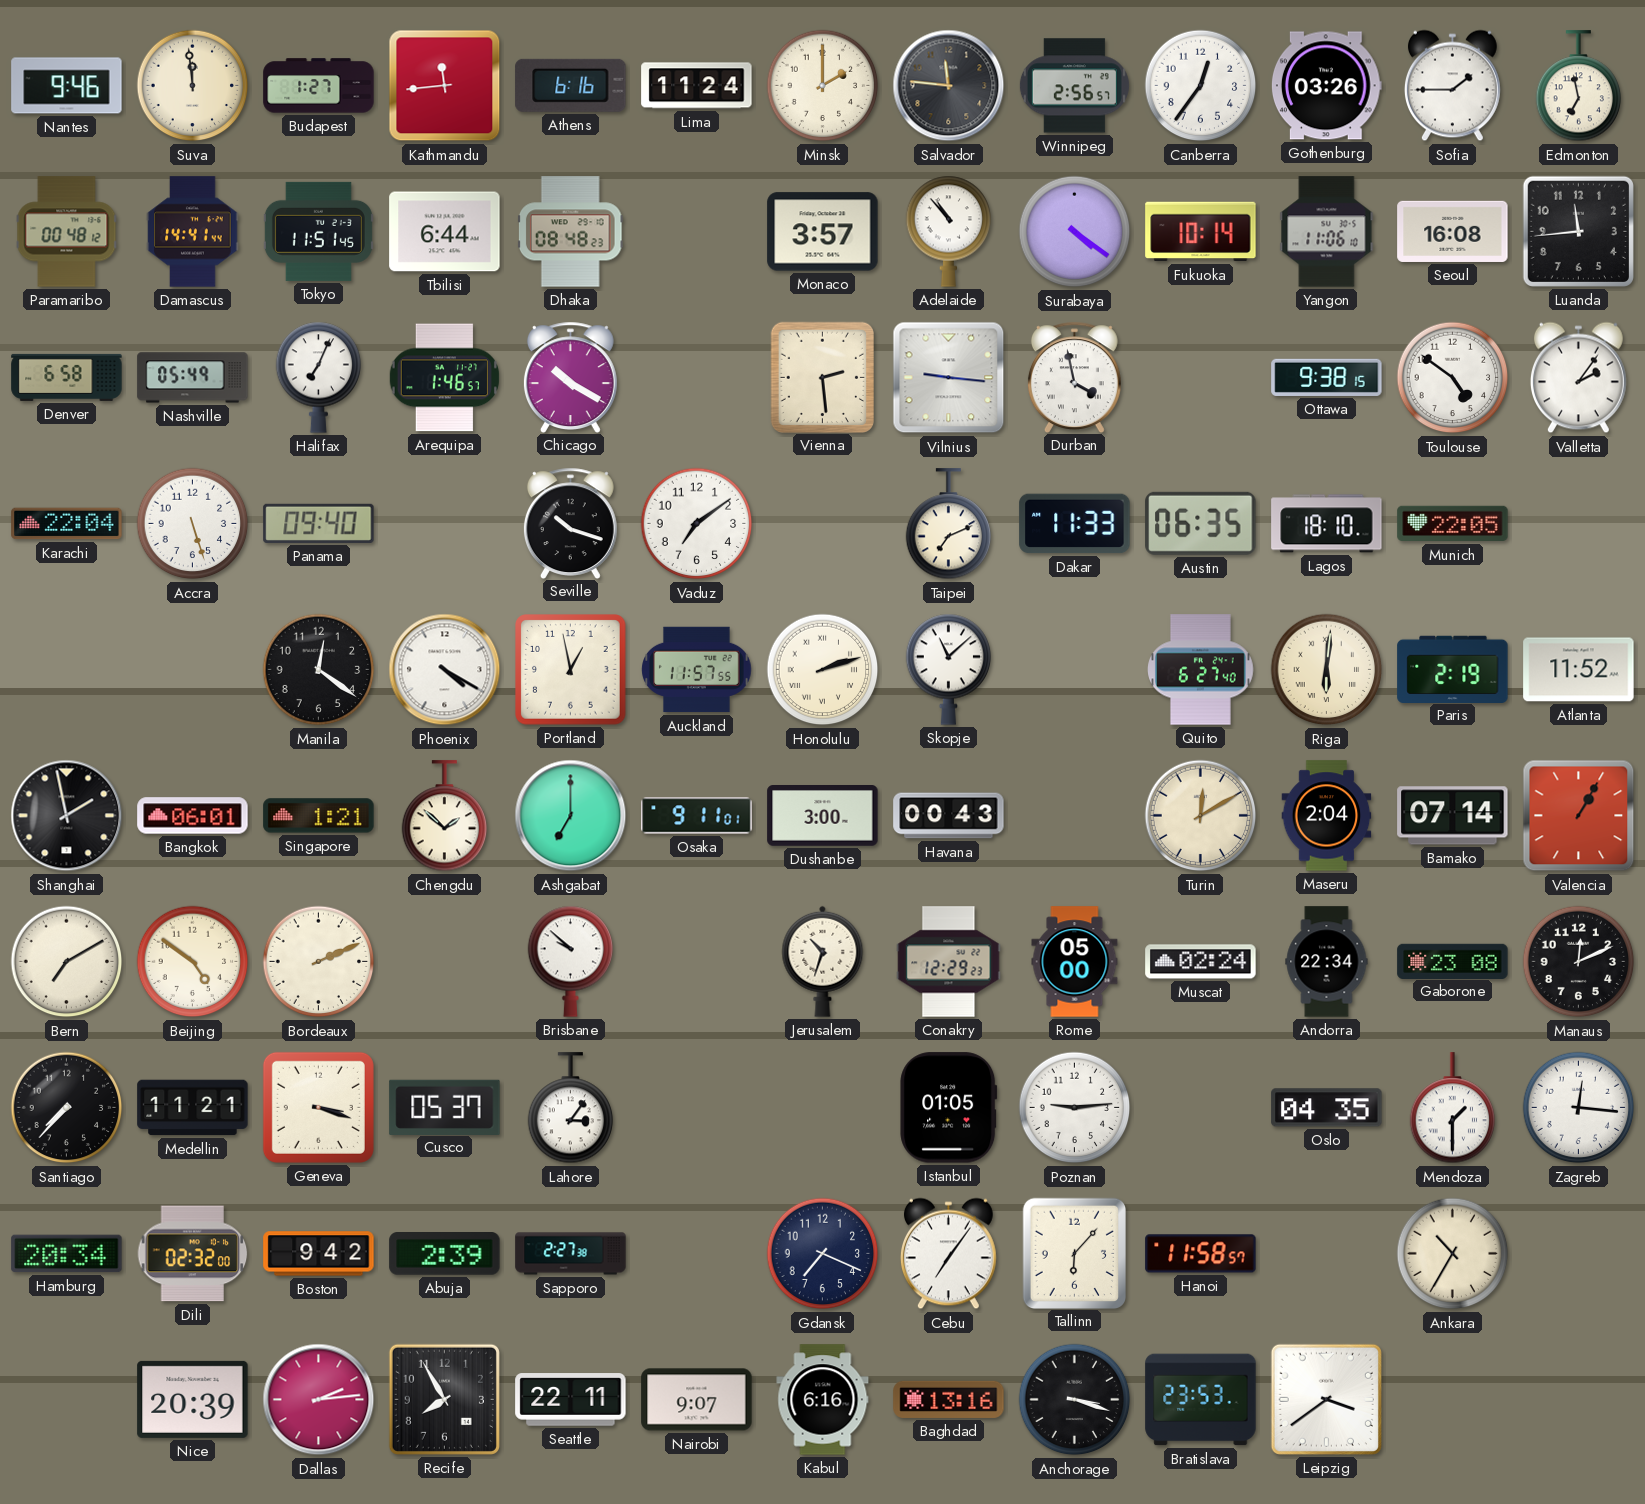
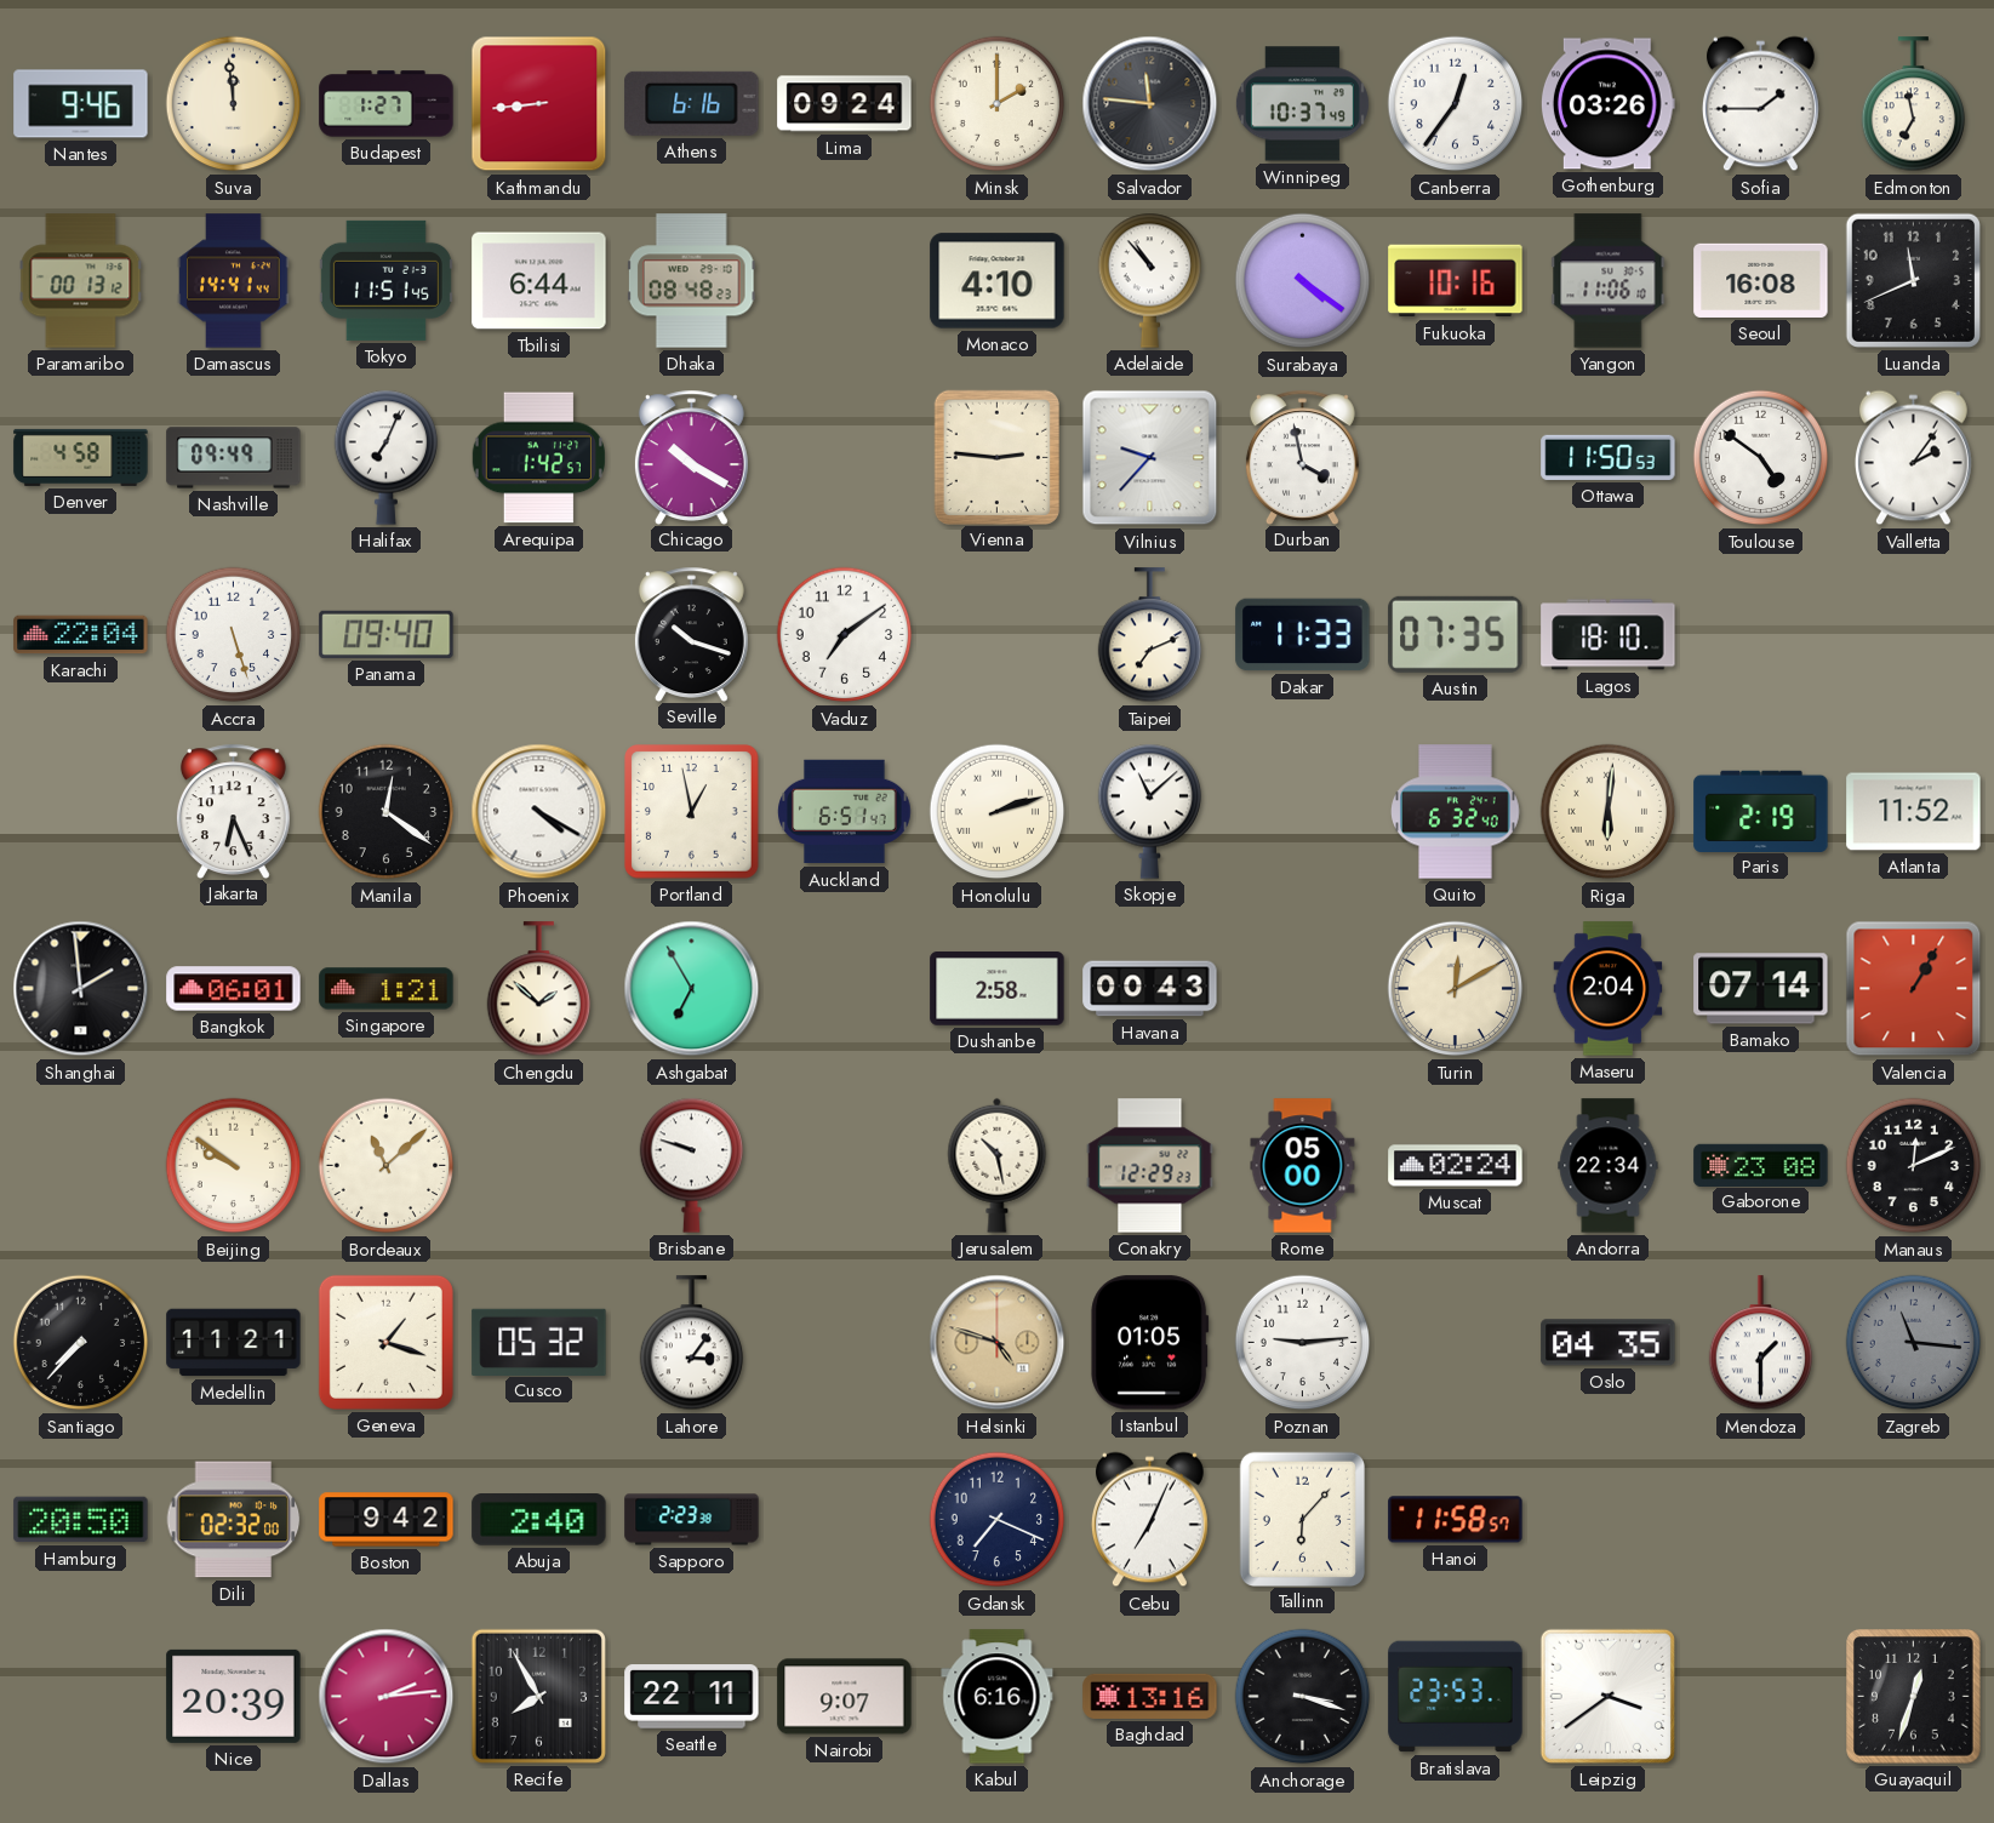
Kathmandu: 11:44 -> 8:44
Lima: 11:24 -> 09:24
Winnipeg: 2:56 -> 10:37
Paramaribo: 00:48 -> 00:13
Monaco: 3:57 -> 4:10
Fukuoka: 10:14 -> 10:16
Luanda: 11:44 -> 11:41
Denver: 6:58 -> 4:58
Nashville: 05:49 -> 09:49
Arequipa: 1:46 -> 1:42
Vienna: 2:29 -> 2:46
Vilnius: 9:16 -> 9:37
Ottawa: 9:38 -> 11:50
Austin: 06:35 -> 07:35
Munich: 22:05 -> none
Jakarta: none -> 6:26
Auckland: 11:57 -> 6:51
Quito: 6:27 -> 6:32
Shanghai: 1:58 -> 1:59
Ashgabat: 7:00 -> 6:55
Osaka: 9:11 -> none
Dushanbe: 3:00 -> 2:58
Bern: 7:10 -> none
Beijing: 4:51 -> 9:51
Bordeaux: 2:11 -> 11:08
Brisbane: 9:52 -> 9:48
Jerusalem: 10:33 -> 10:28
Geneva: 3:18 -> 1:18
Cusco: 05:37 -> 05:32
Helsinki: none -> 4:48
Zagreb: 12:16 -> 11:16
Zagreb dial: white -> grey
Hamburg: 20:34 -> 20:50
Abuja: 2:39 -> 2:40
Sapporo: 2:27 -> 2:23
Cebu: 7:06 -> 7:04
Ankara: 10:35 -> none
Guayaquil: none -> 12:33
